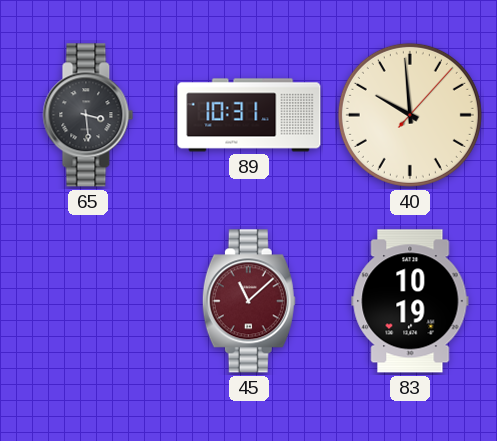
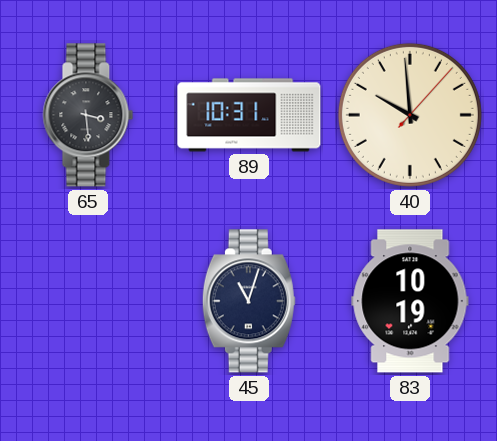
45: 11:08 -> 11:03
45 dial: burgundy -> navy
